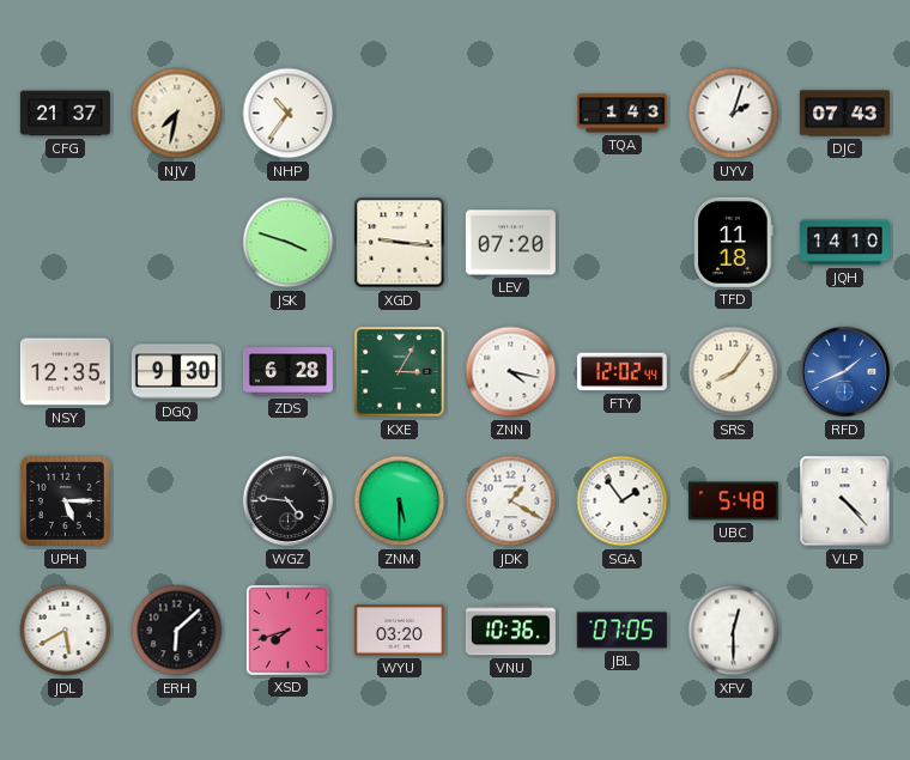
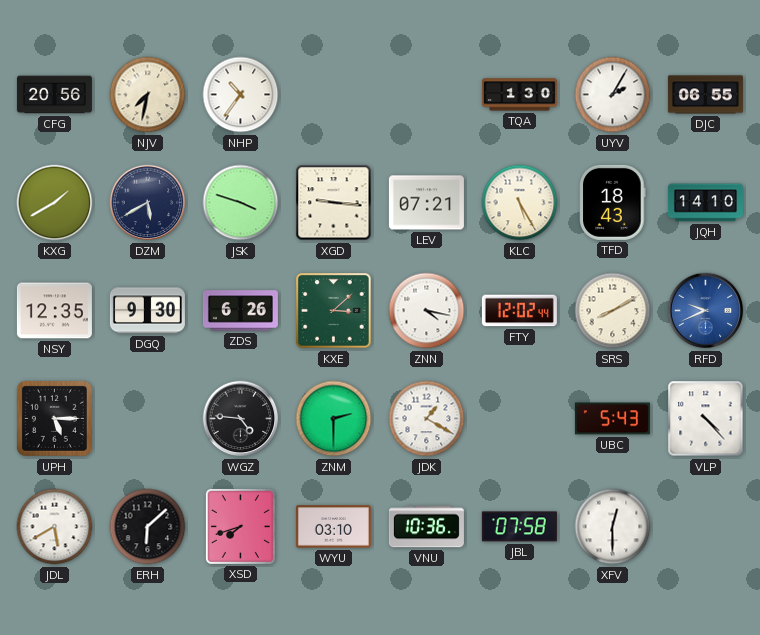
CFG: 21:37 -> 20:56
TQA: 1:43 -> 1:30
UYV: 2:03 -> 2:05
DJC: 07:43 -> 06:55
KXG: none -> 1:40
DZM: none -> 5:40
LEV: 07:20 -> 07:21
KLC: none -> 5:25
TFD: 11:18 -> 18:43
ZDS: 6:28 -> 6:26
KXE: 3:05 -> 3:08
SRS: 8:06 -> 8:10
RFD: 1:41 -> 9:41
ZNM: 5:30 -> 2:30
SGA: 1:54 -> none
UBC: 5:48 -> 5:43
WYU: 03:20 -> 03:10
JBL: 07:05 -> 07:58
